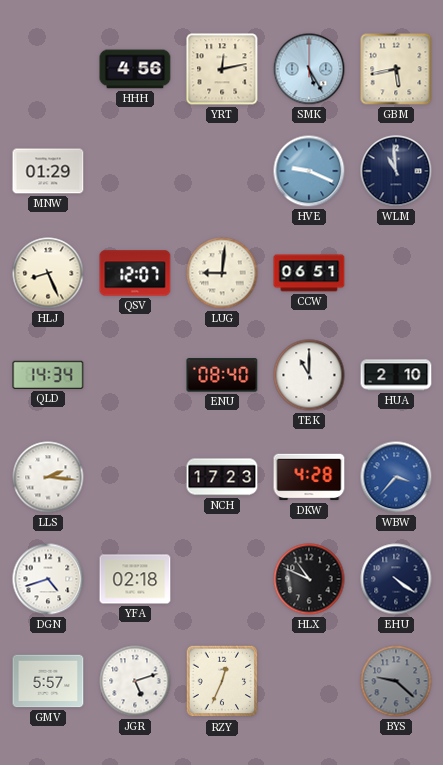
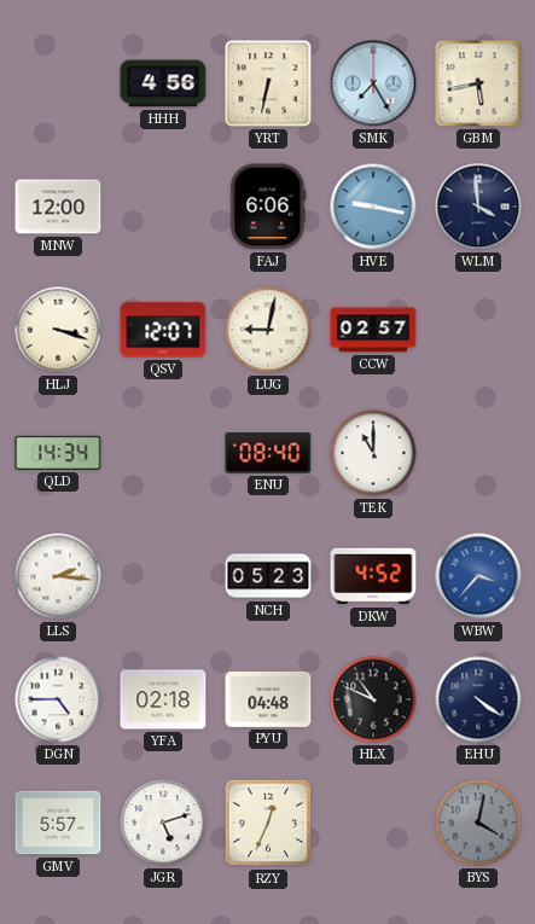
YRT: 12:13 -> 6:32
SMK: 5:25 -> 7:25
MNW: 01:29 -> 12:00
FAJ: none -> 6:06
HVE: 9:19 -> 9:17
WLM: 10:59 -> 3:59
HLJ: 8:26 -> 3:18
LUG: 9:01 -> 9:02
CCW: 06:51 -> 02:57
HUA: 2:10 -> none
NCH: 17:23 -> 05:23
DKW: 4:28 -> 4:52
DGN: 4:42 -> 4:45
PYU: none -> 04:48
BYS: 9:22 -> 4:02
